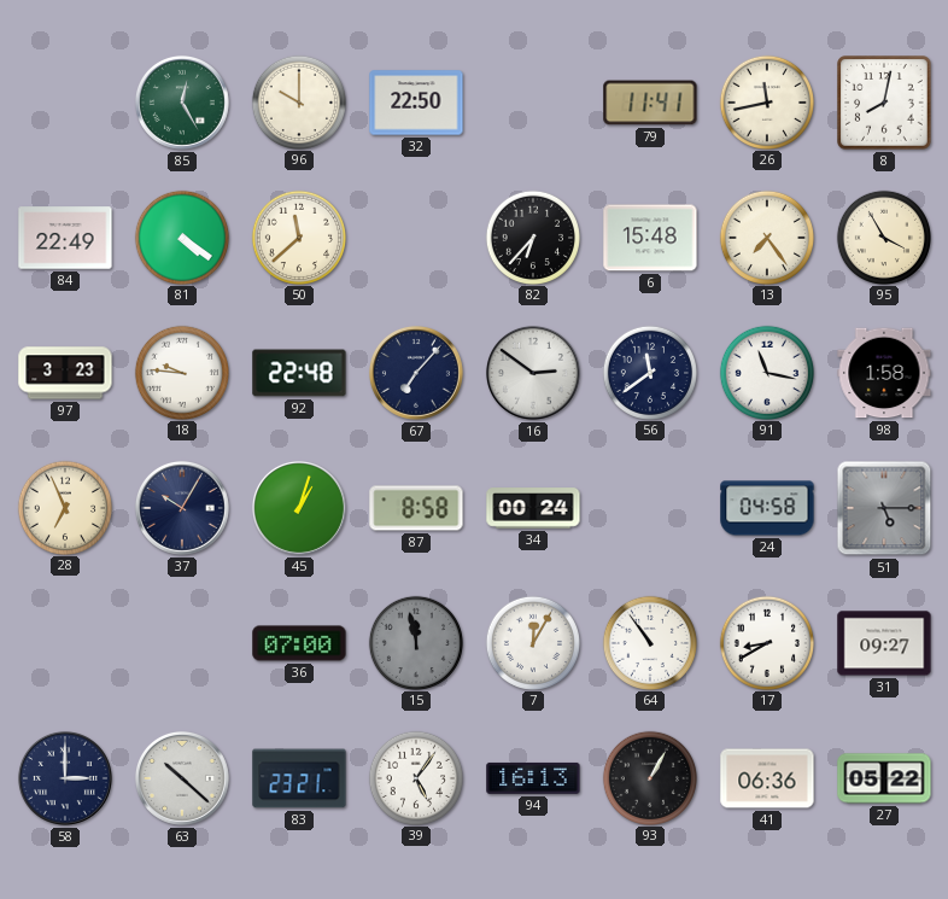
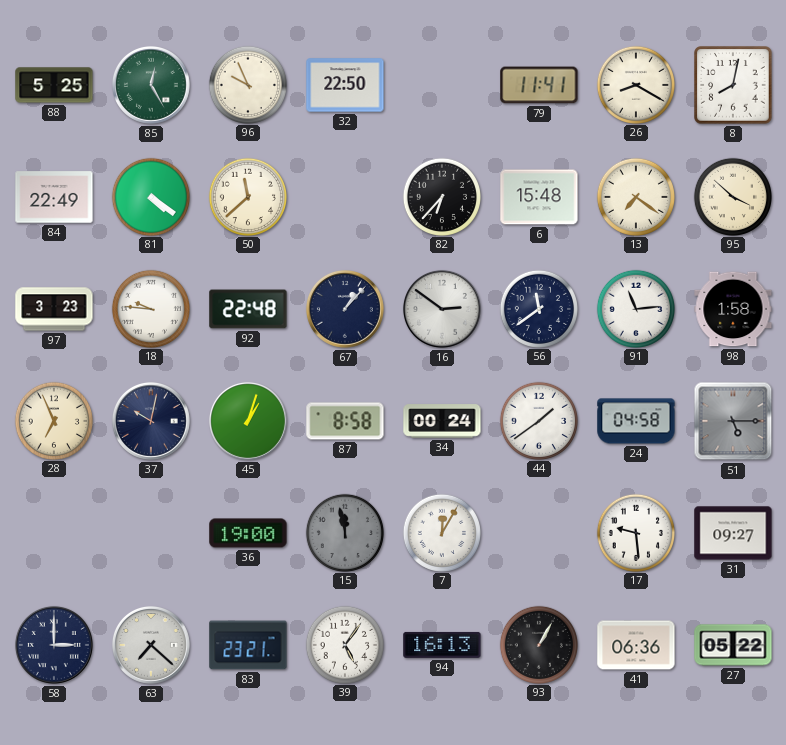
88: none -> 5:25
96: 10:00 -> 9:56
26: 11:43 -> 8:20
13: 7:24 -> 7:21
95: 3:55 -> 3:52
67: 7:07 -> 1:07
91: 11:17 -> 11:14
37: 10:05 -> 10:02
44: none -> 1:39
36: 07:00 -> 19:00
64: 10:54 -> none
17: 8:40 -> 9:29
63: 10:22 -> 7:22
